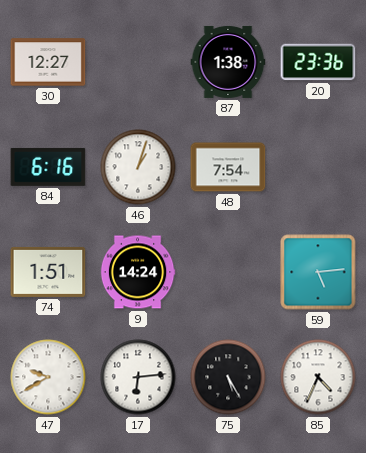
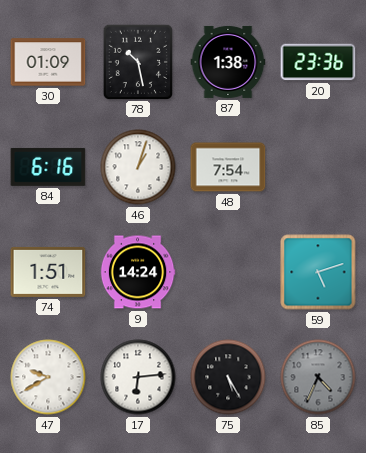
30: 12:27 -> 01:09
78: none -> 10:28
59: 5:14 -> 5:12
85 dial: white -> grey
